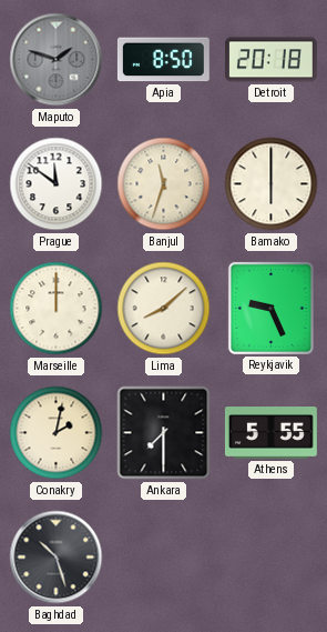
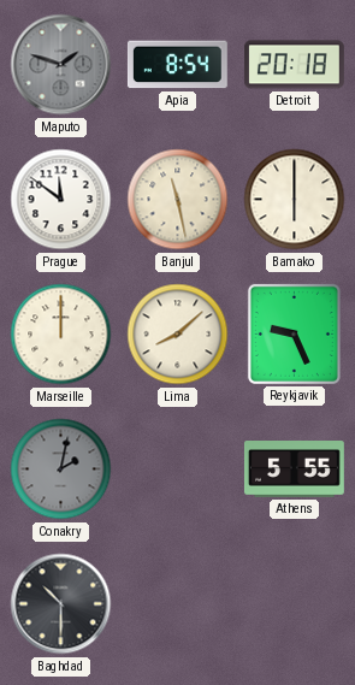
Apia: 8:50 -> 8:54
Banjul: 11:33 -> 11:28
Conakry dial: cream -> grey
Ankara: 7:30 -> none
Baghdad: 10:27 -> 10:30
